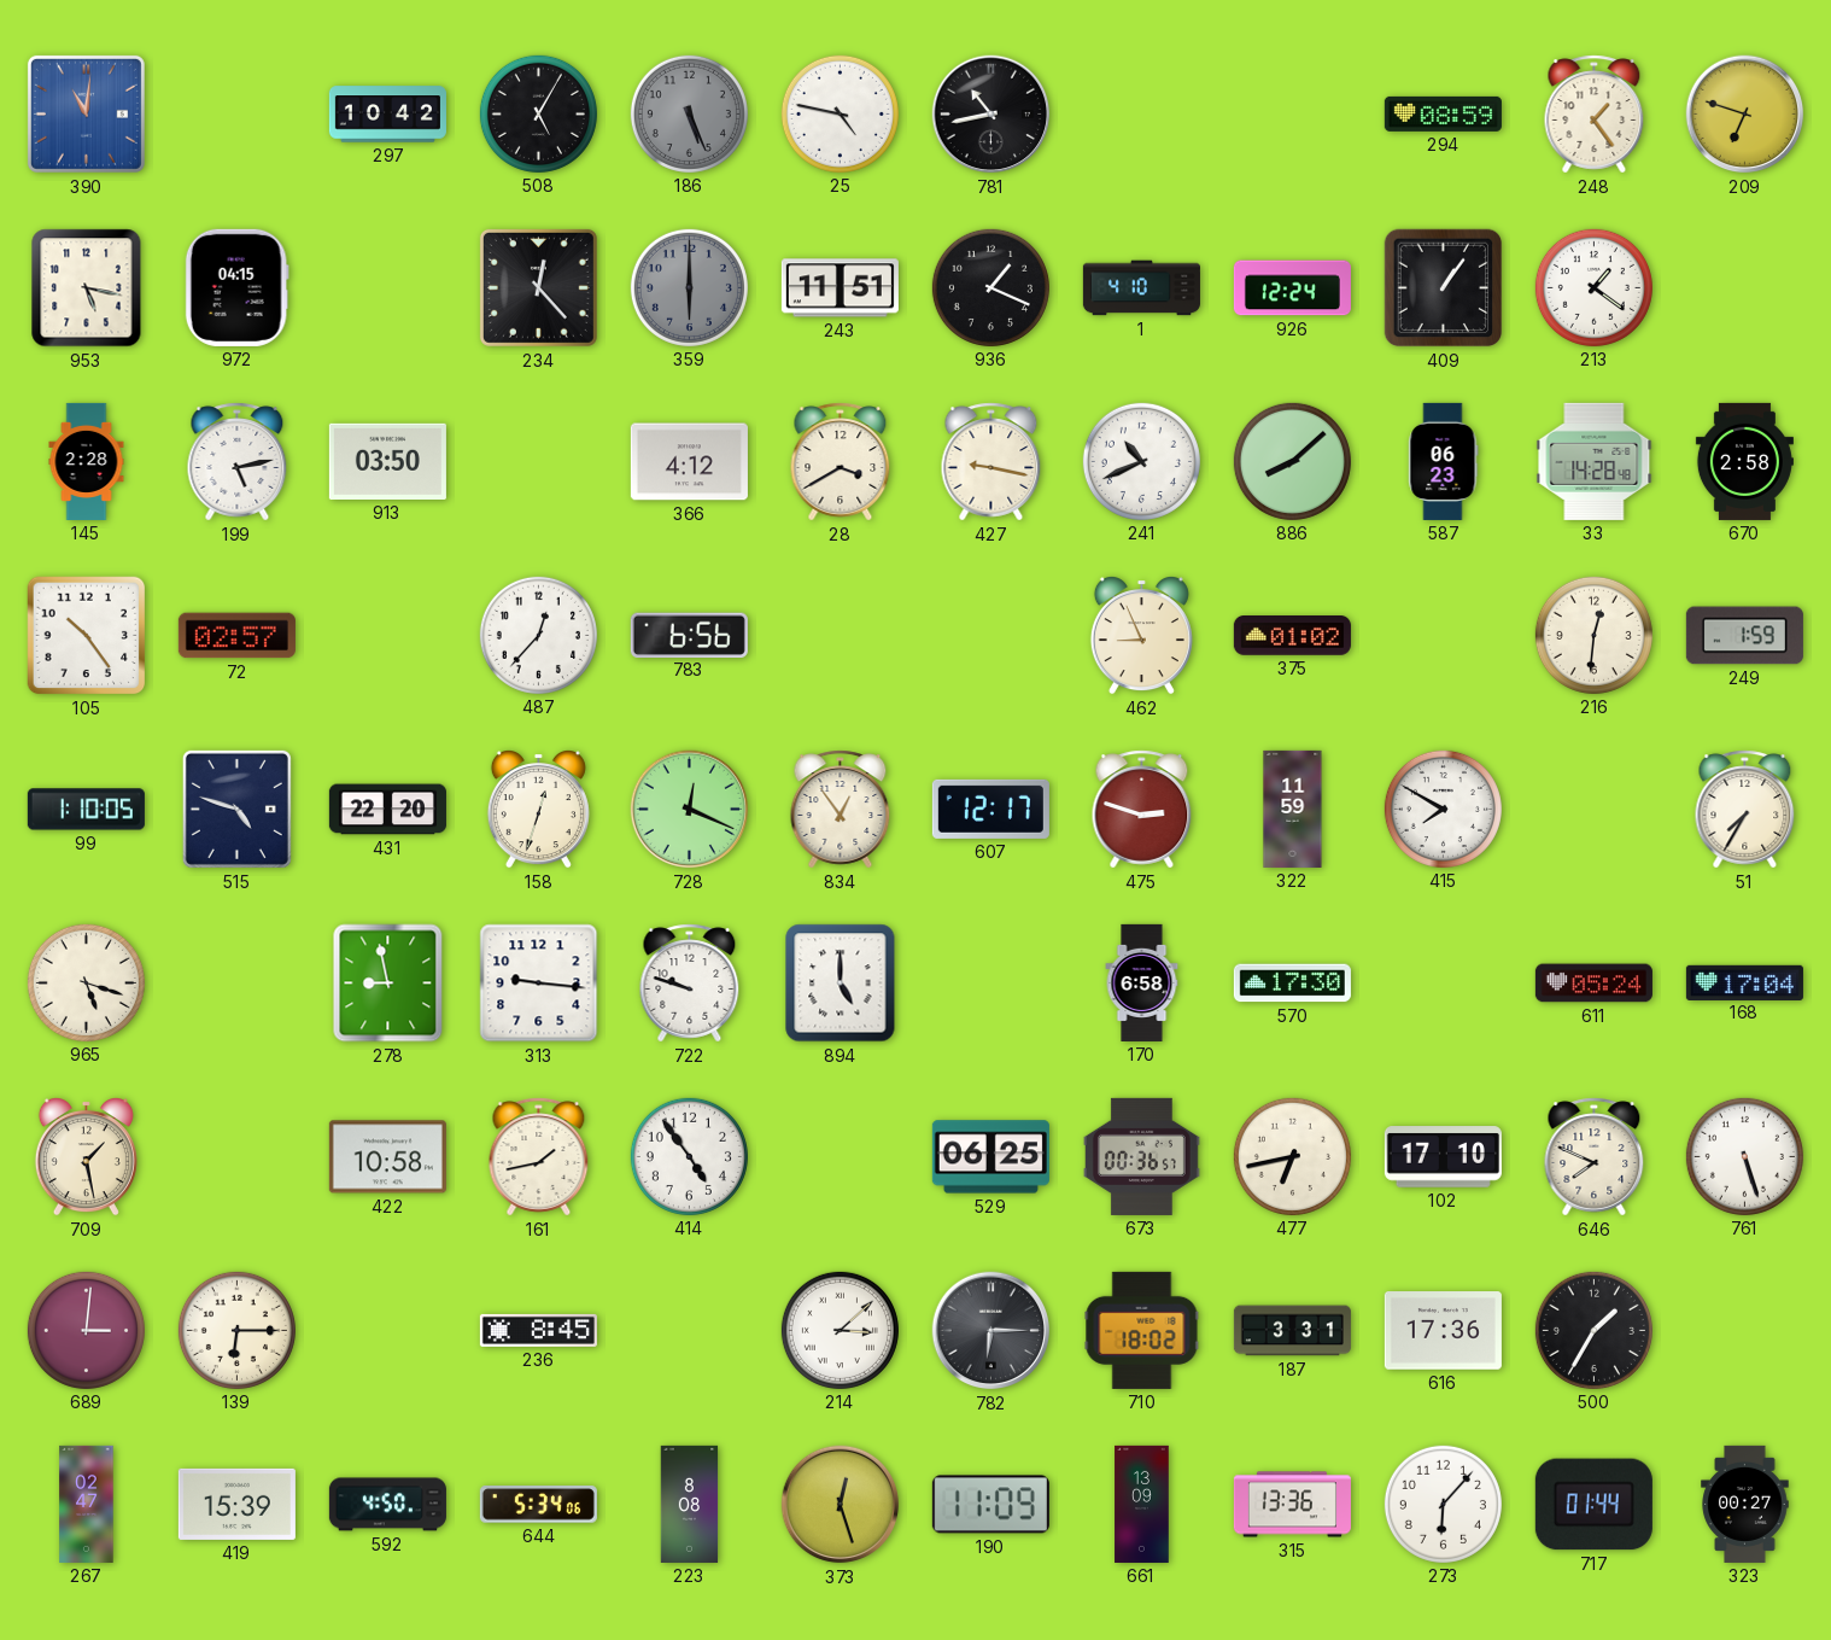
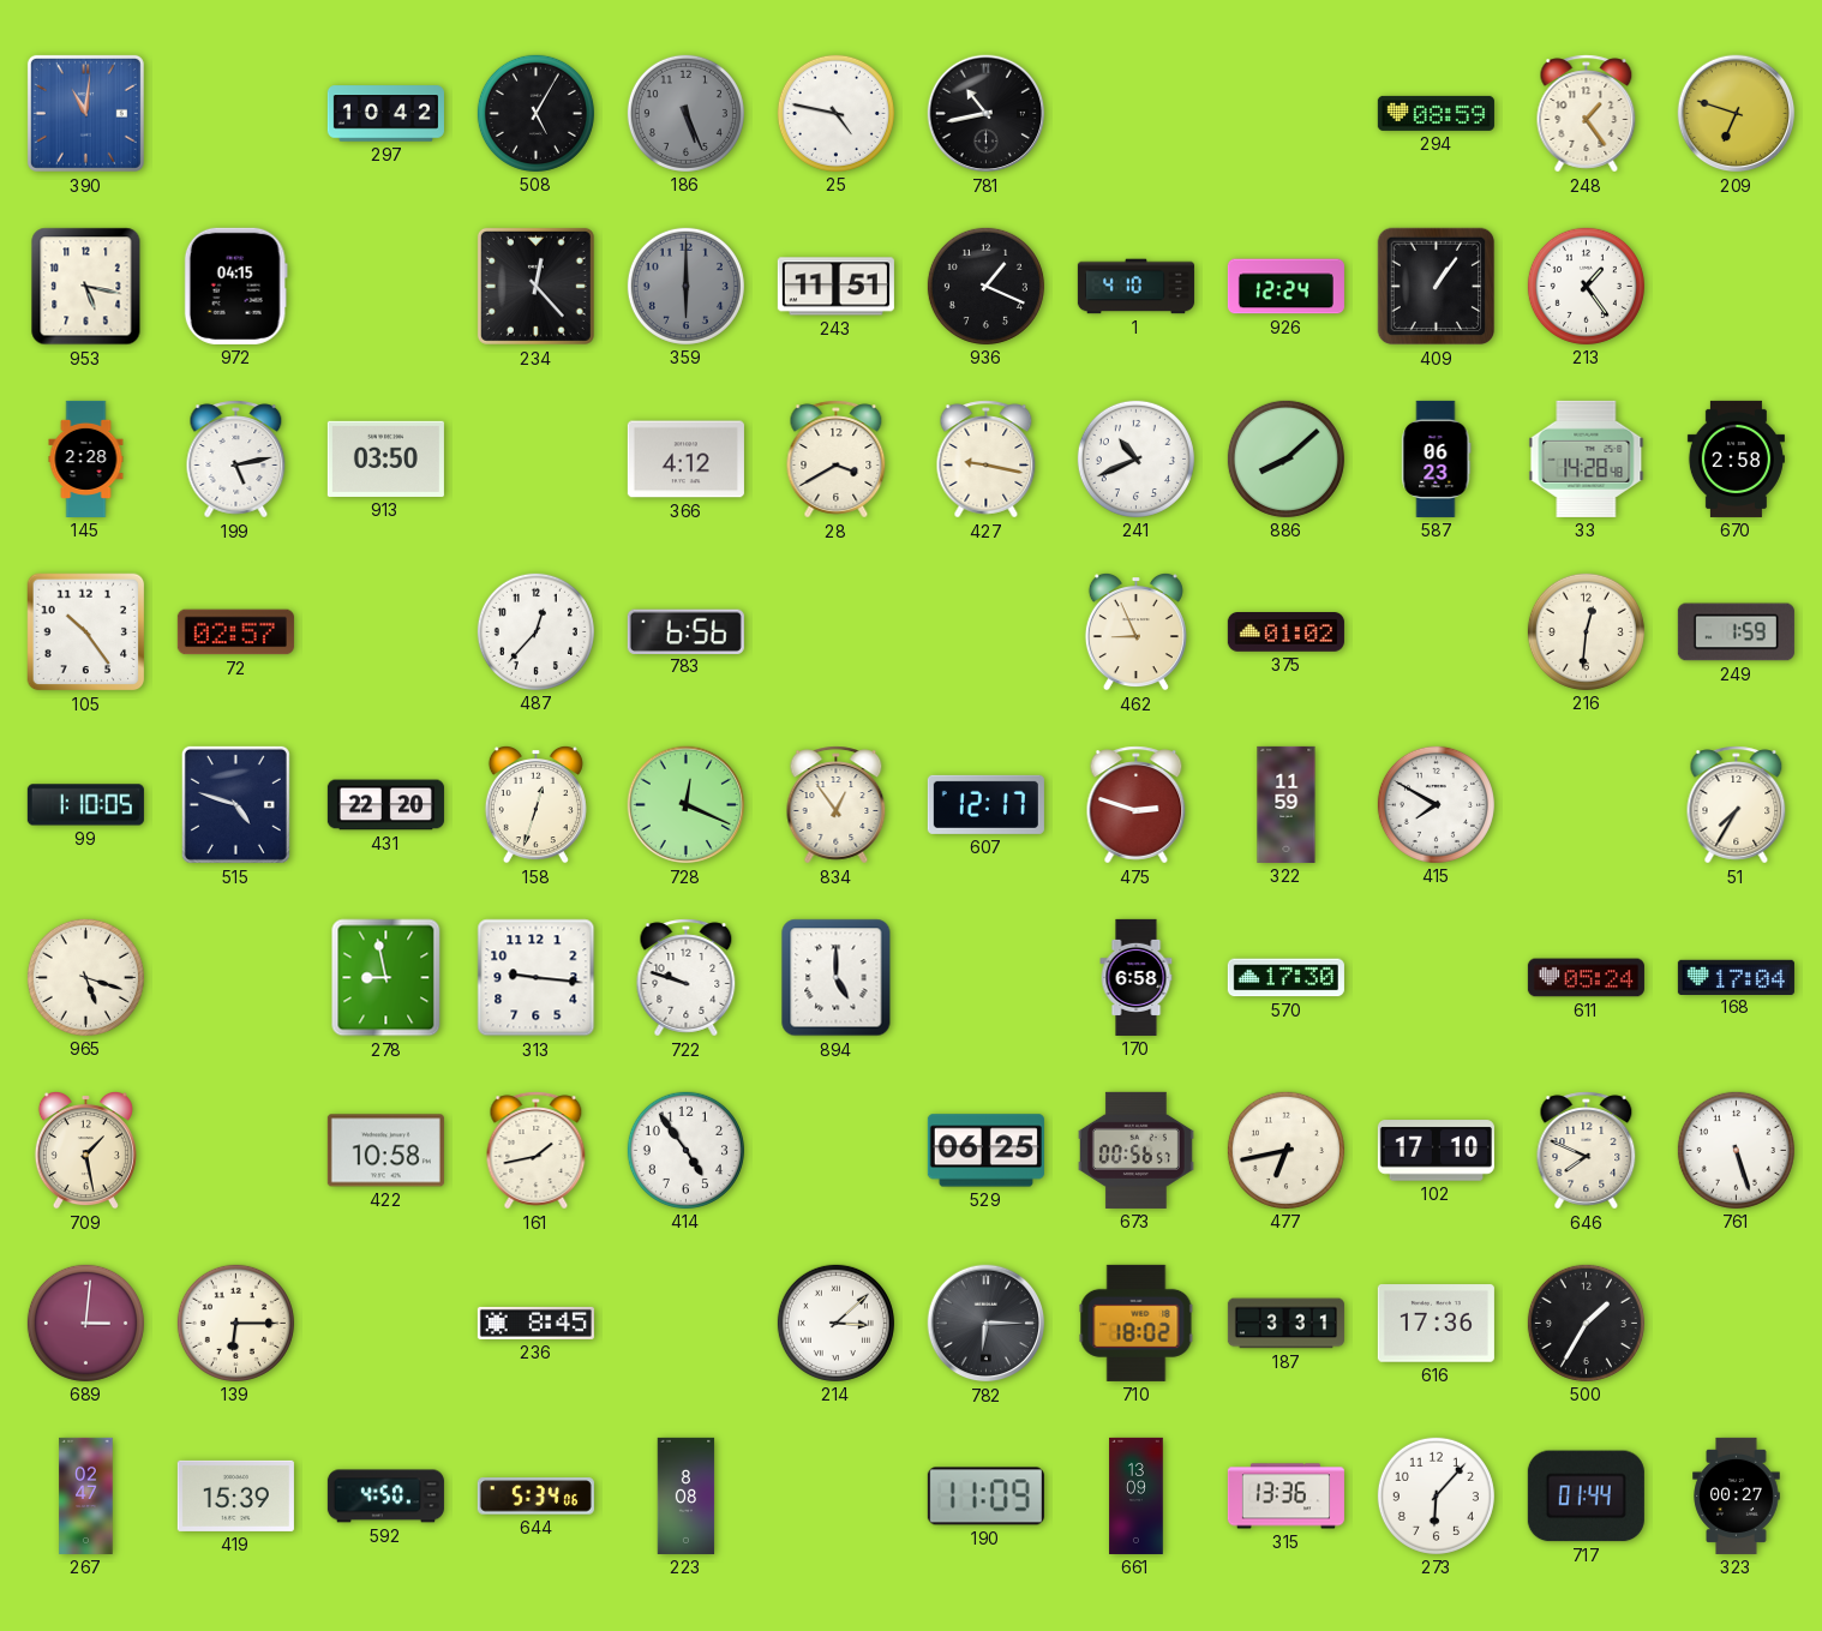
213: 1:21 -> 1:24
673: 00:36 -> 00:56
373: 12:27 -> none
